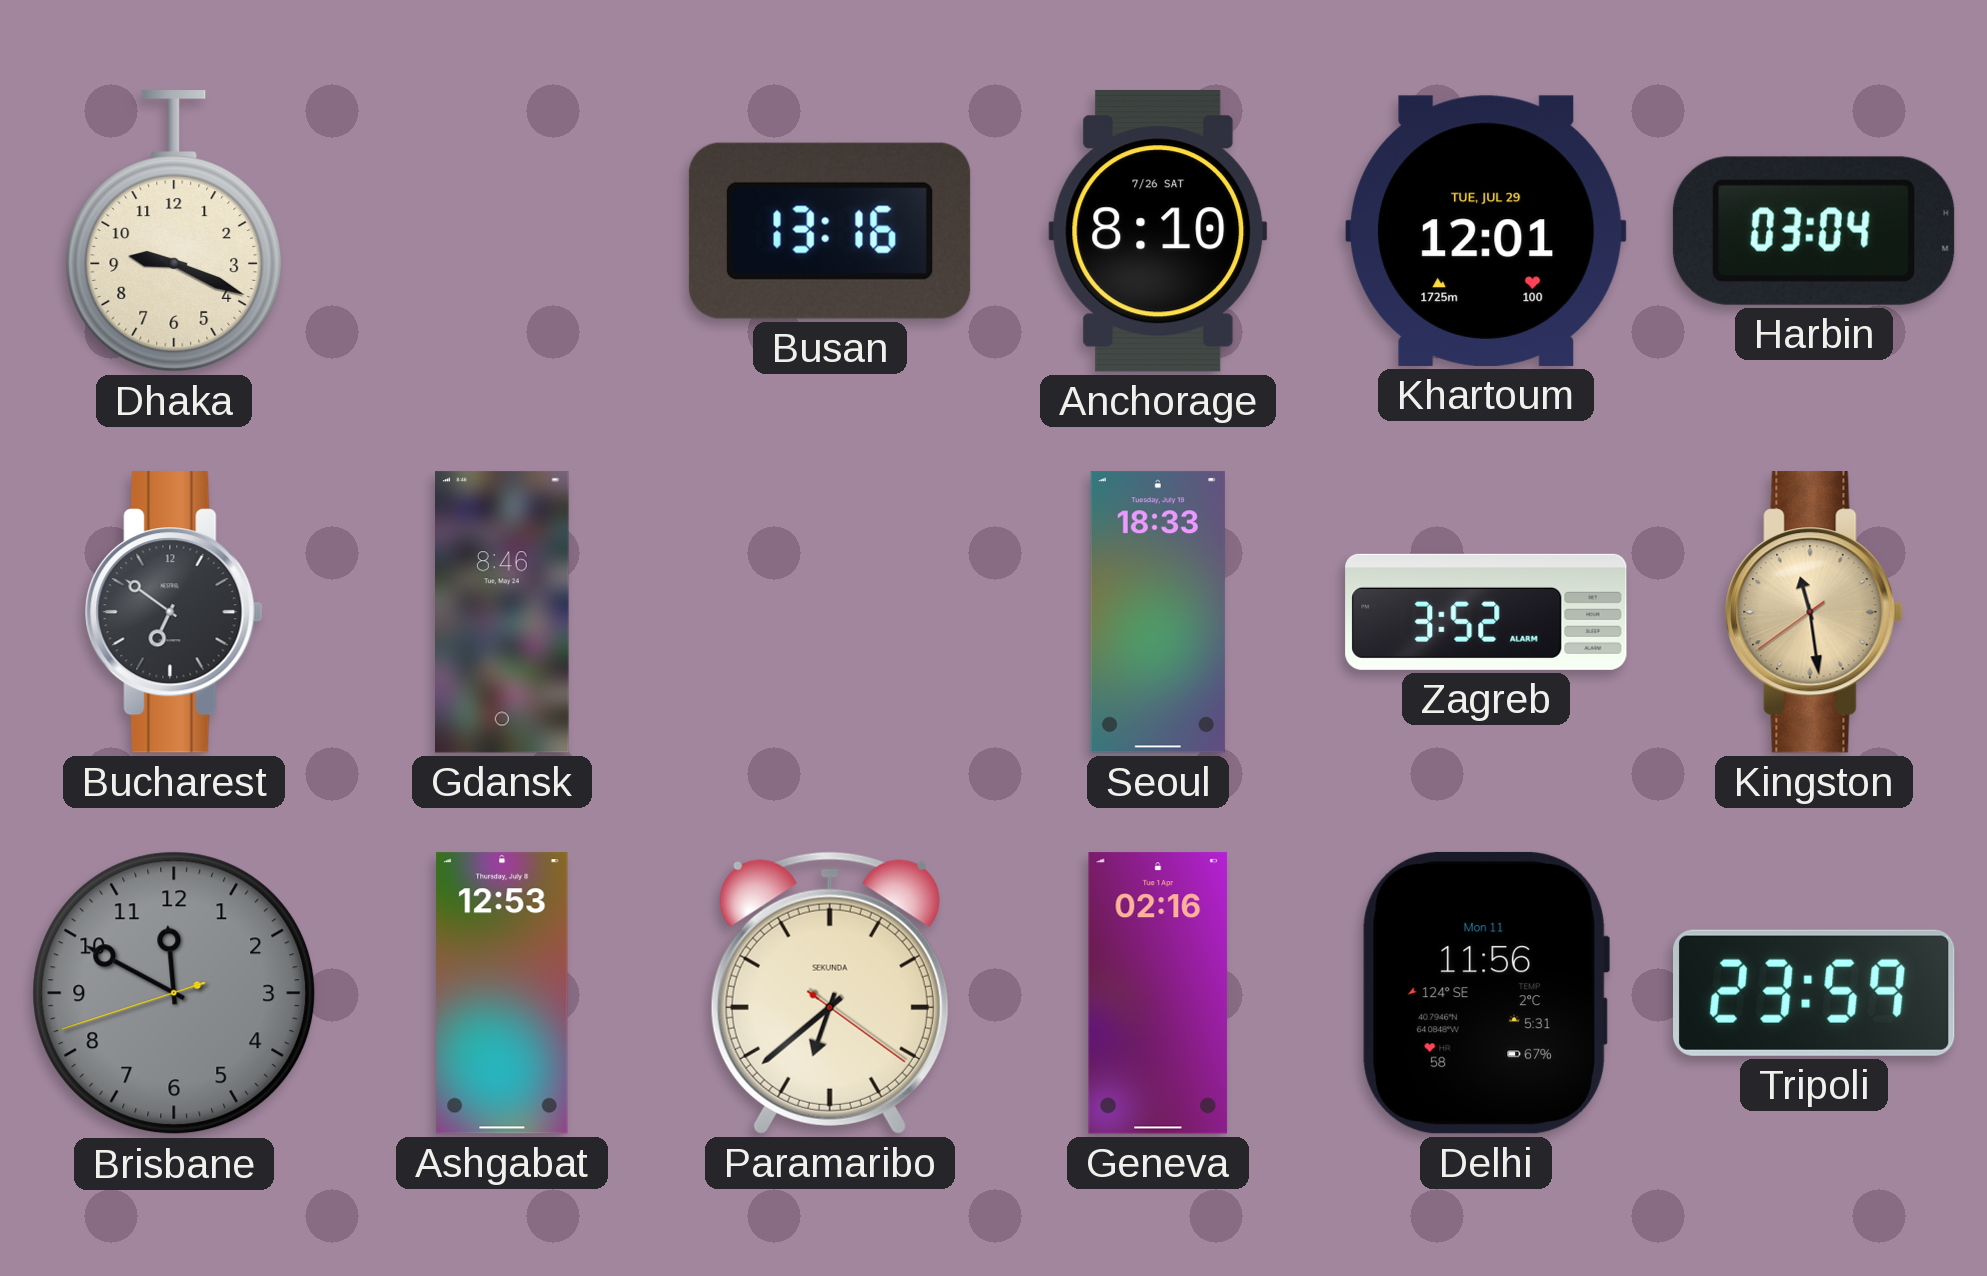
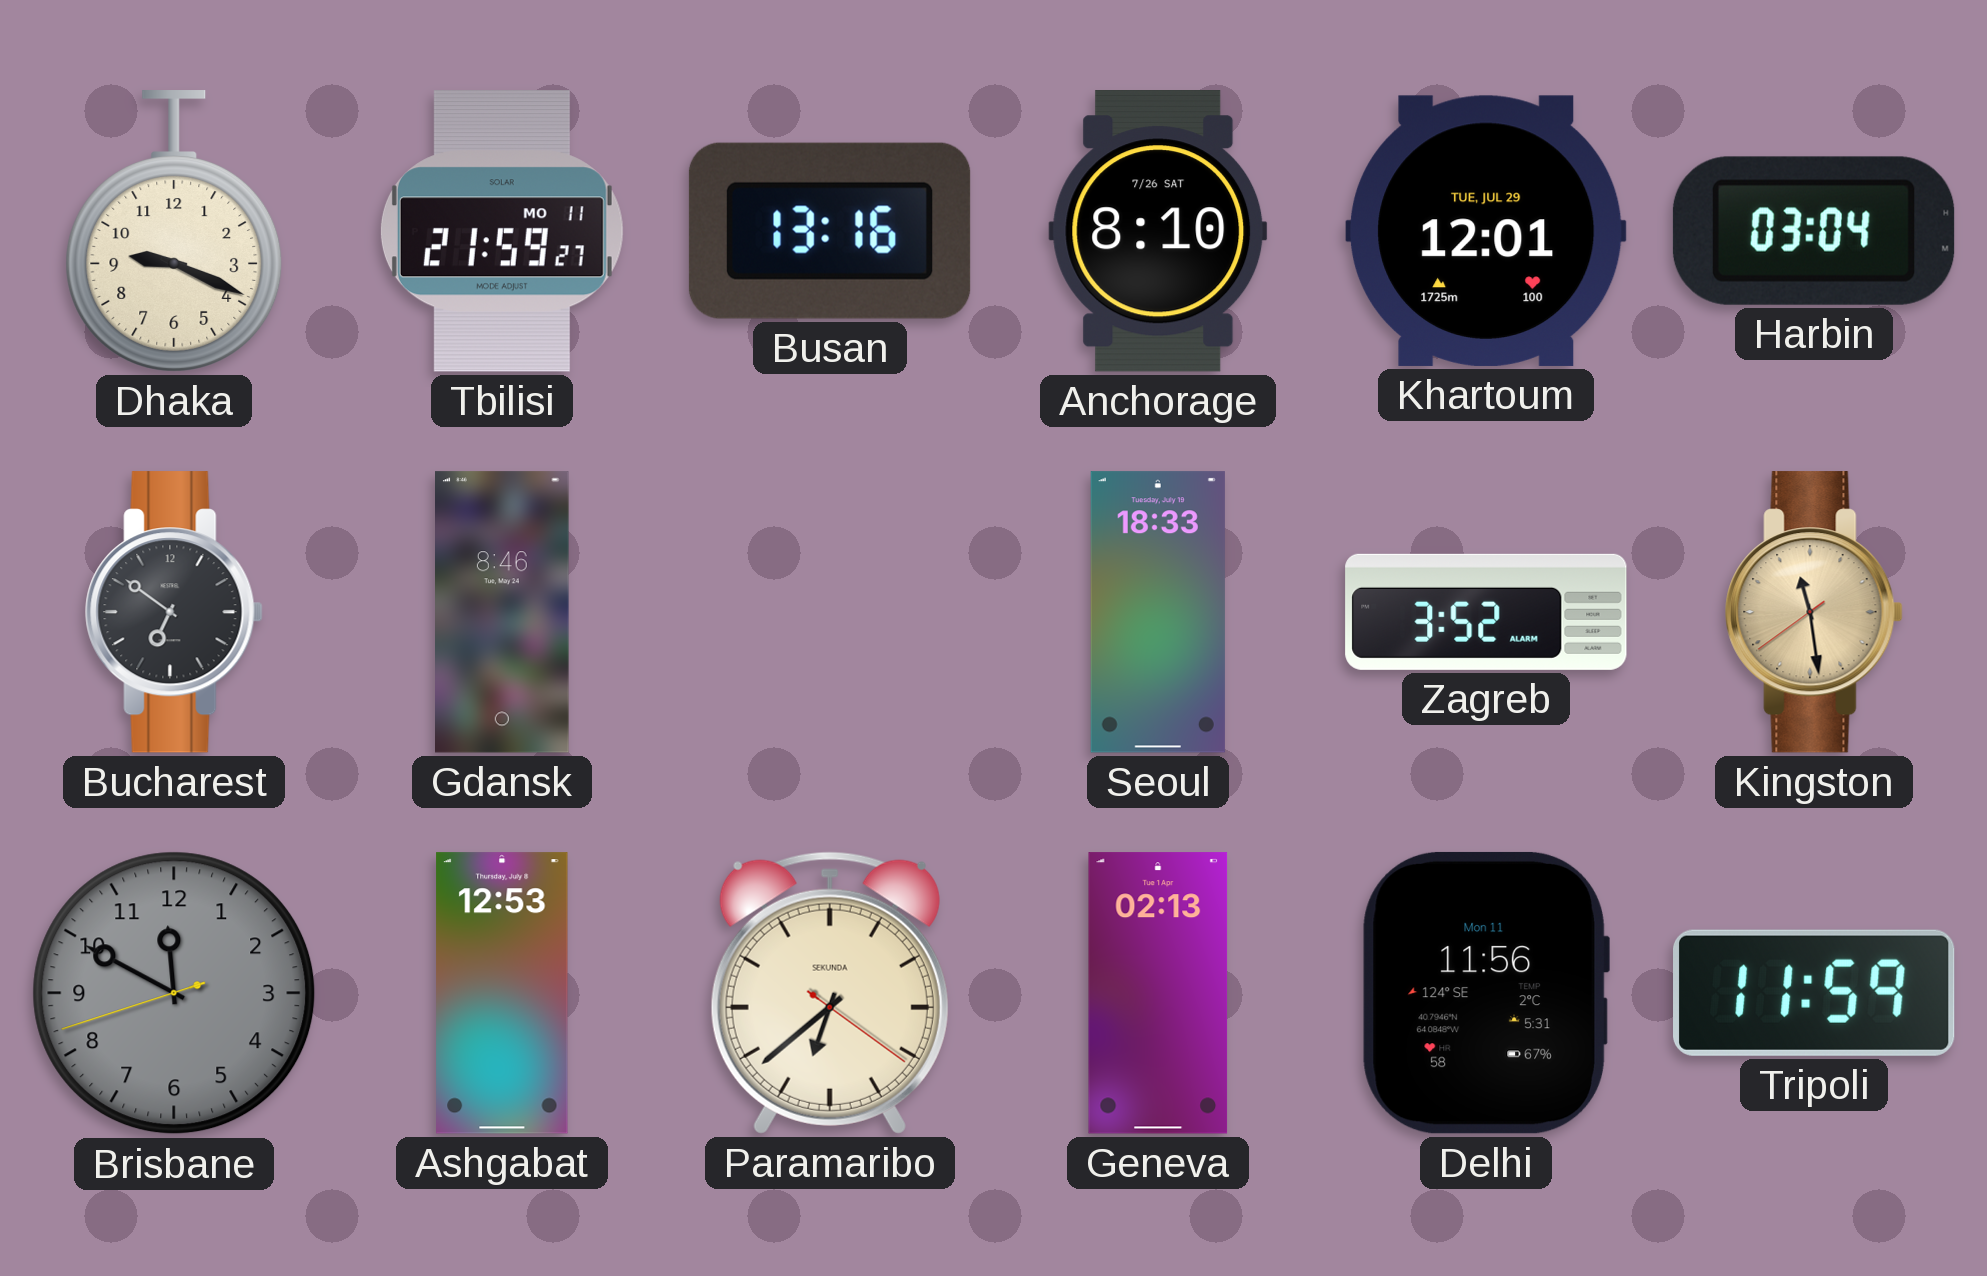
Tbilisi: none -> 21:59
Geneva: 02:16 -> 02:13
Tripoli: 23:59 -> 11:59
